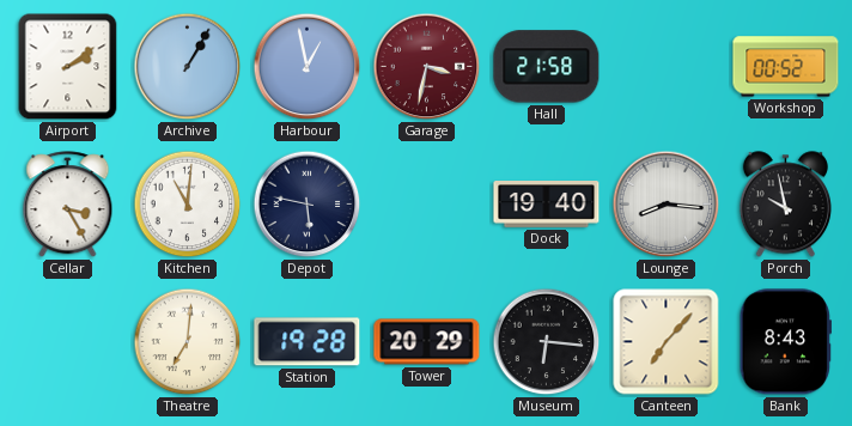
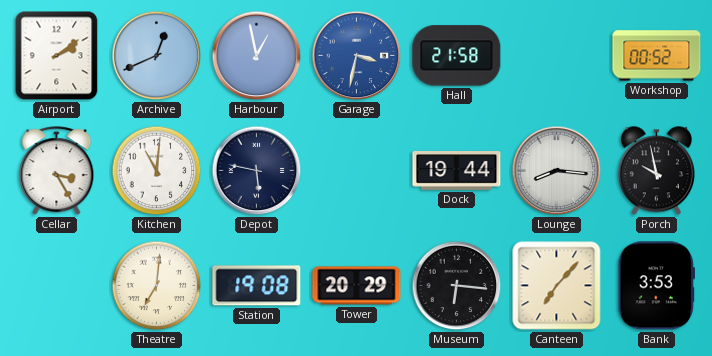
Archive: 1:05 -> 12:41
Garage dial: burgundy -> blue
Dock: 19:40 -> 19:44
Station: 19:28 -> 19:08
Bank: 8:43 -> 3:53
